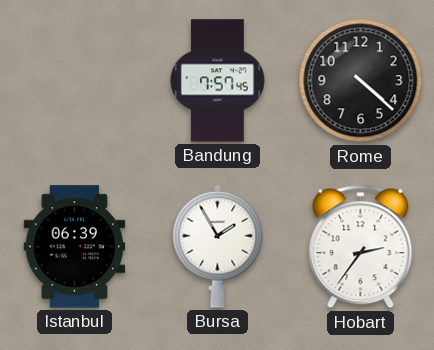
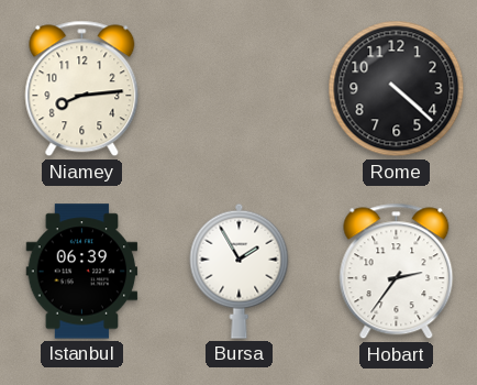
Niamey: none -> 8:14
Bandung: 7:57 -> none
